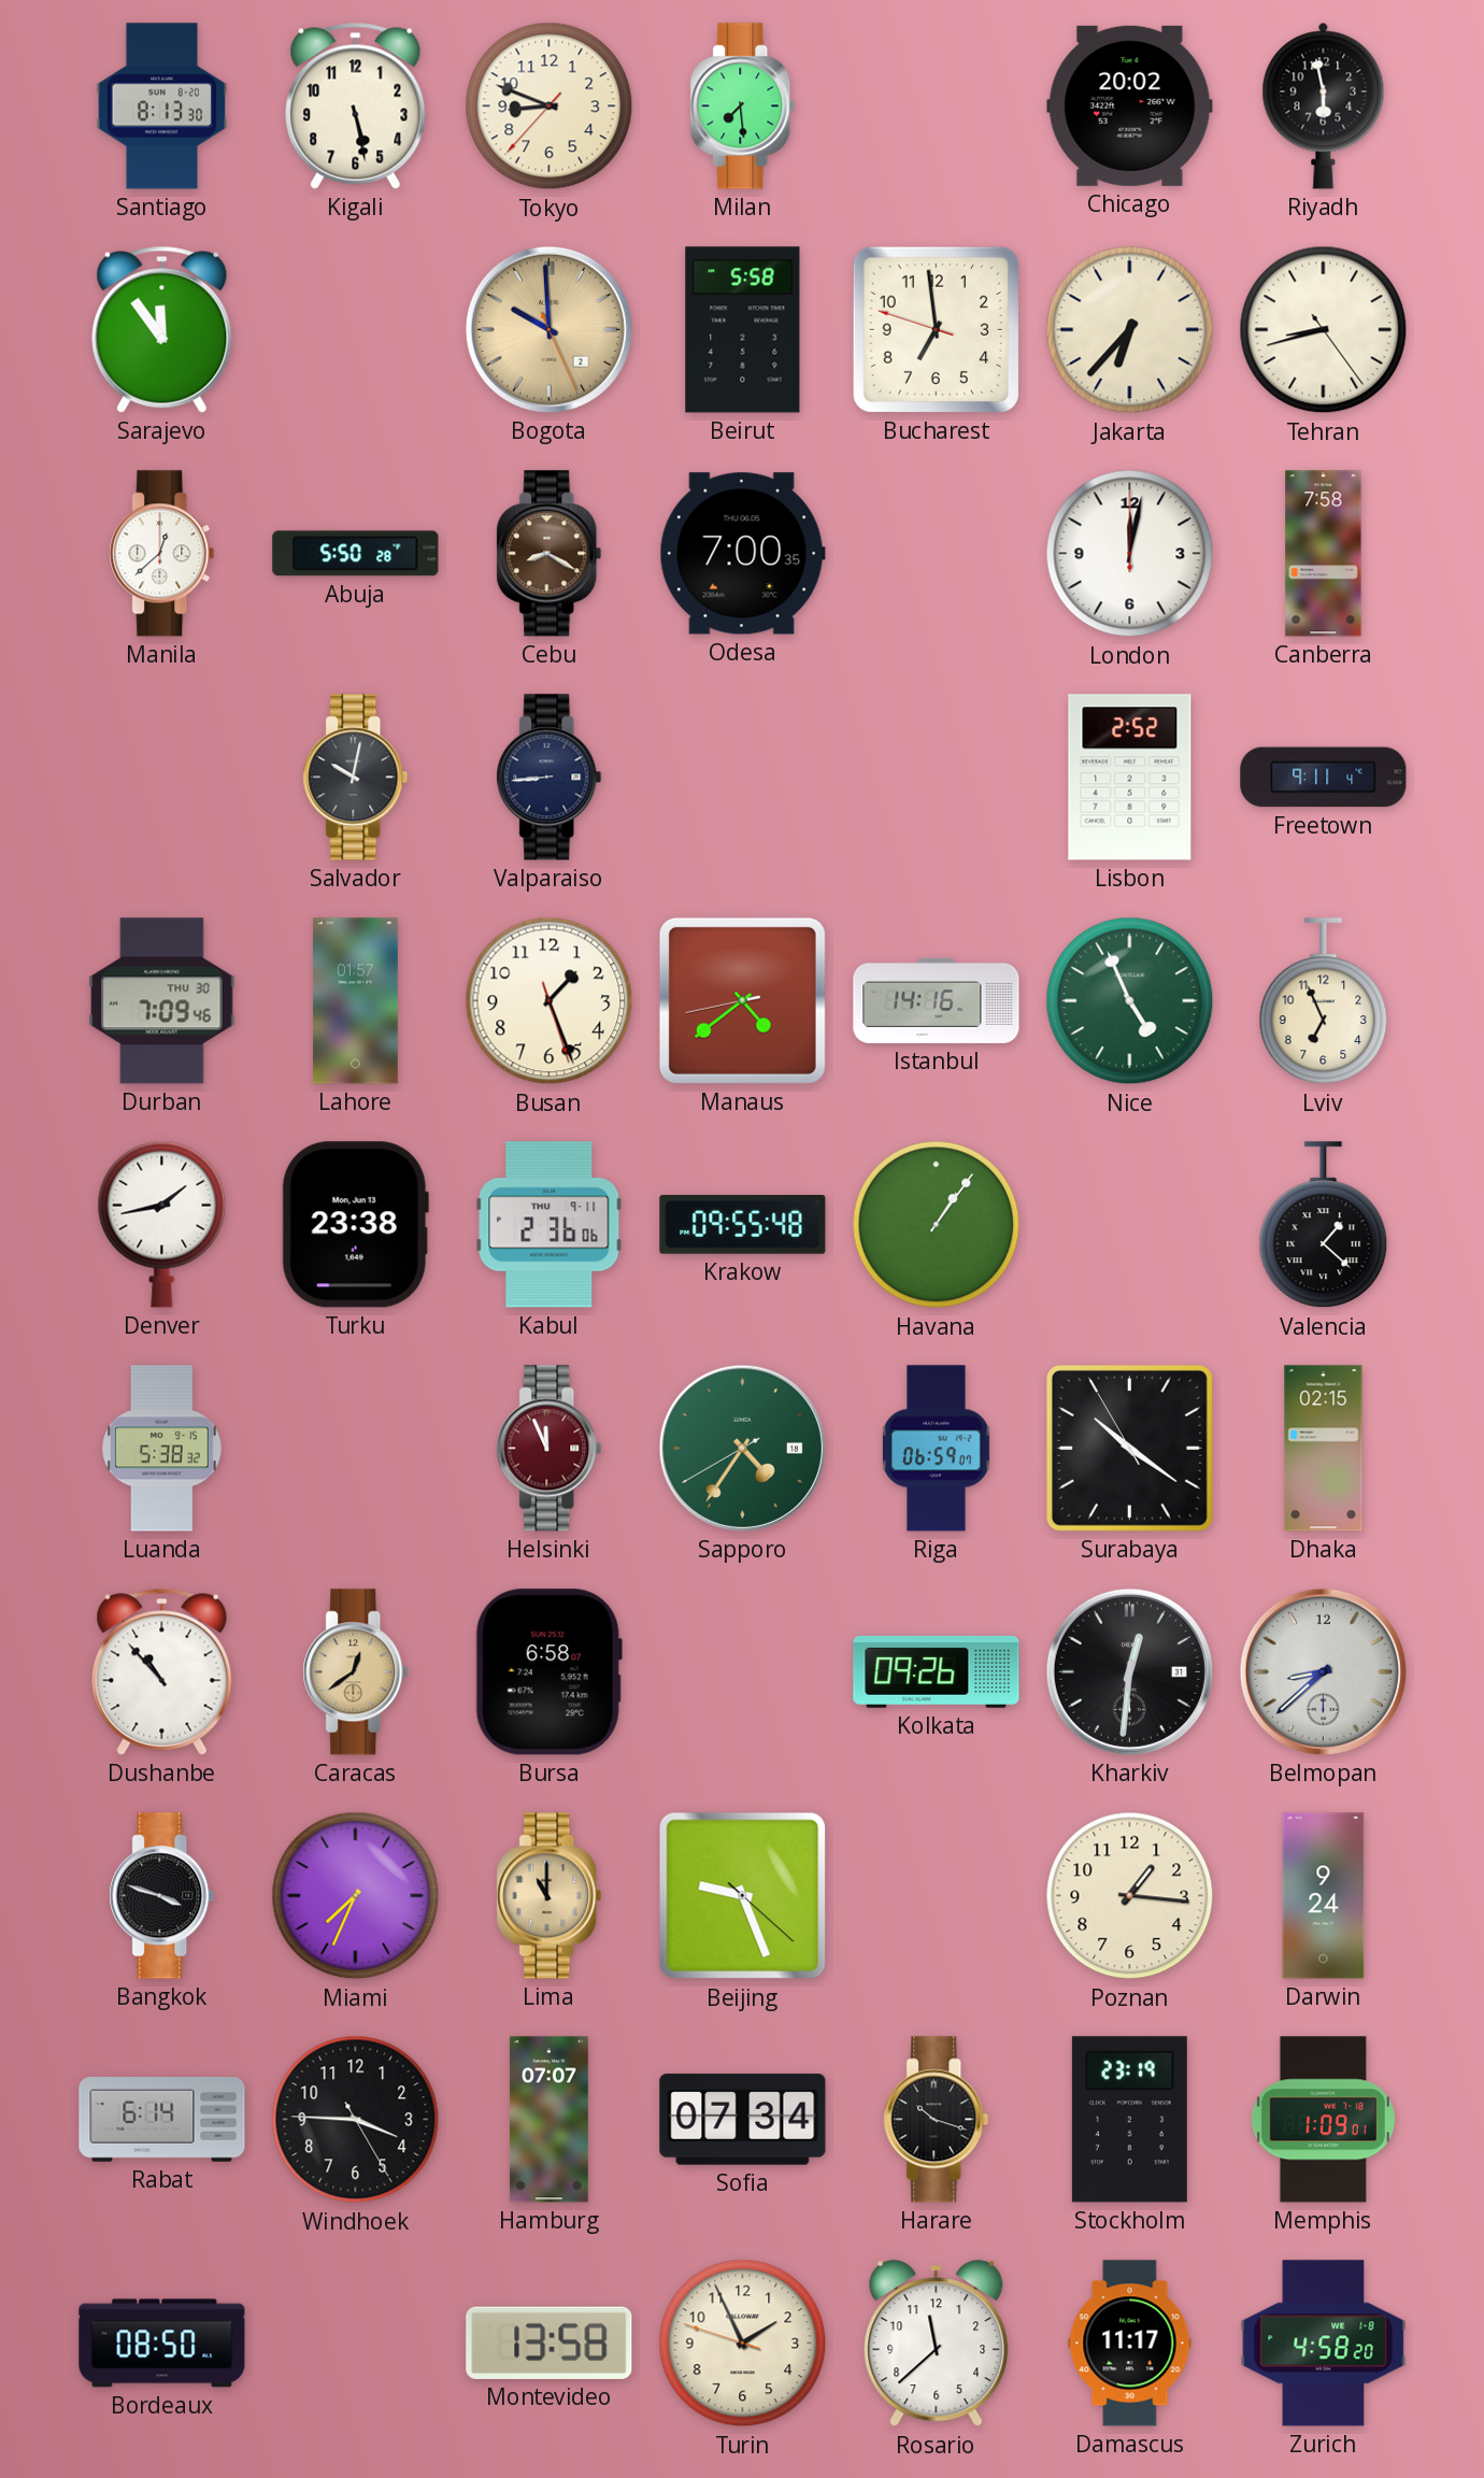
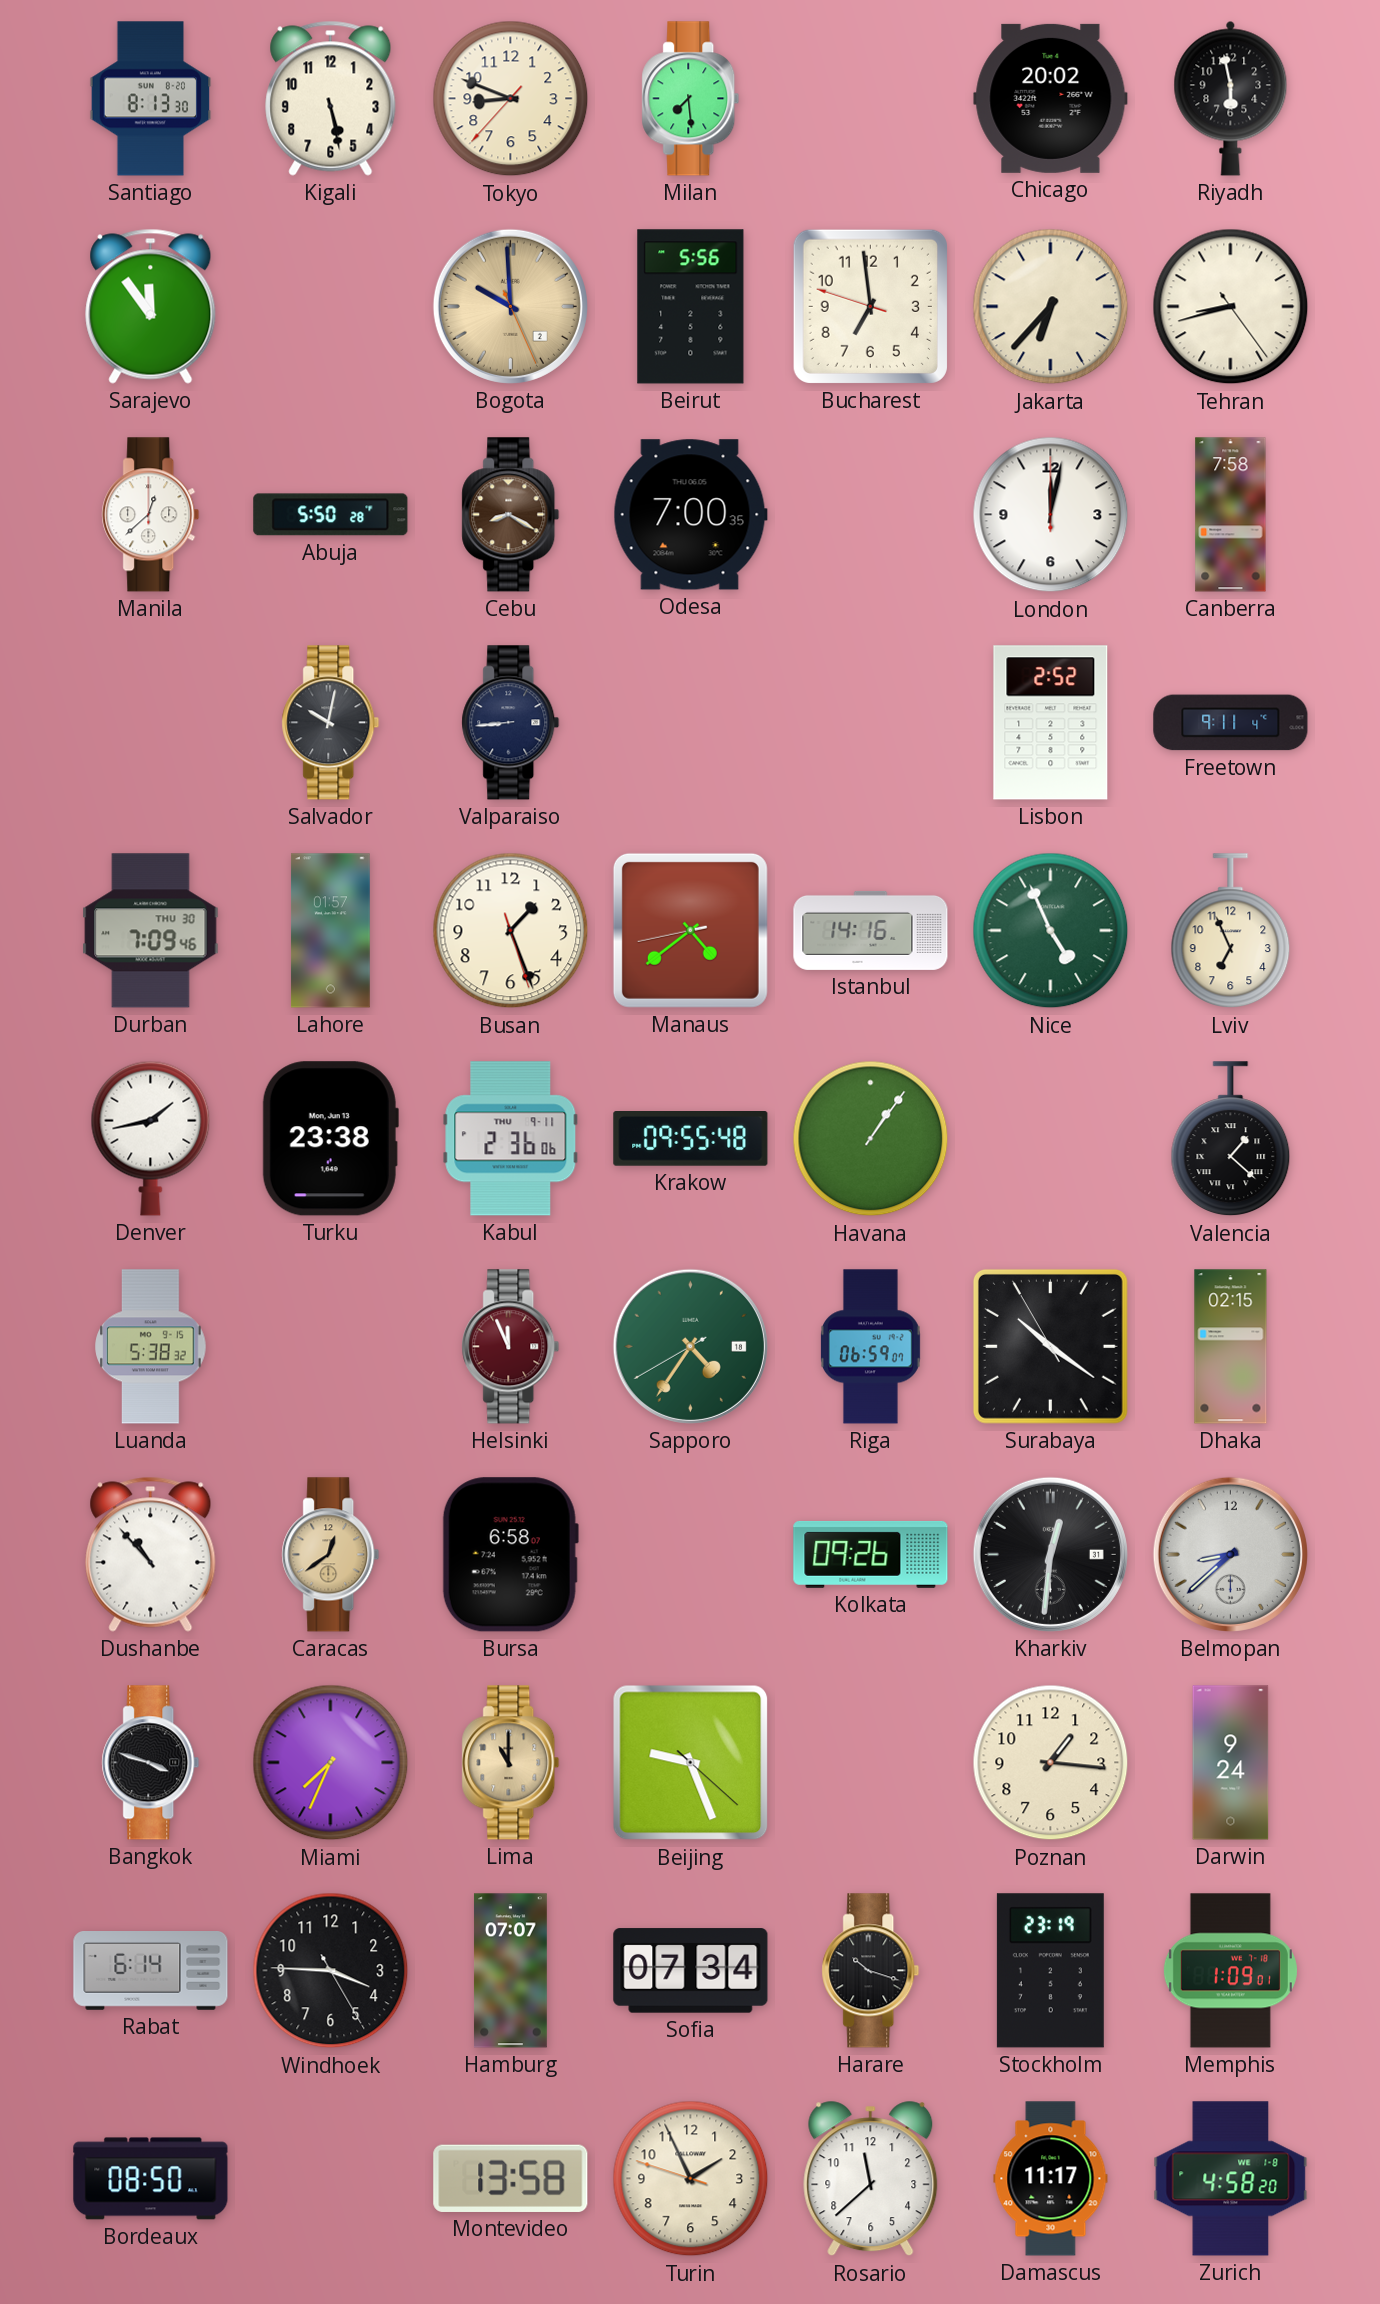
Beirut: 5:58 -> 5:56
